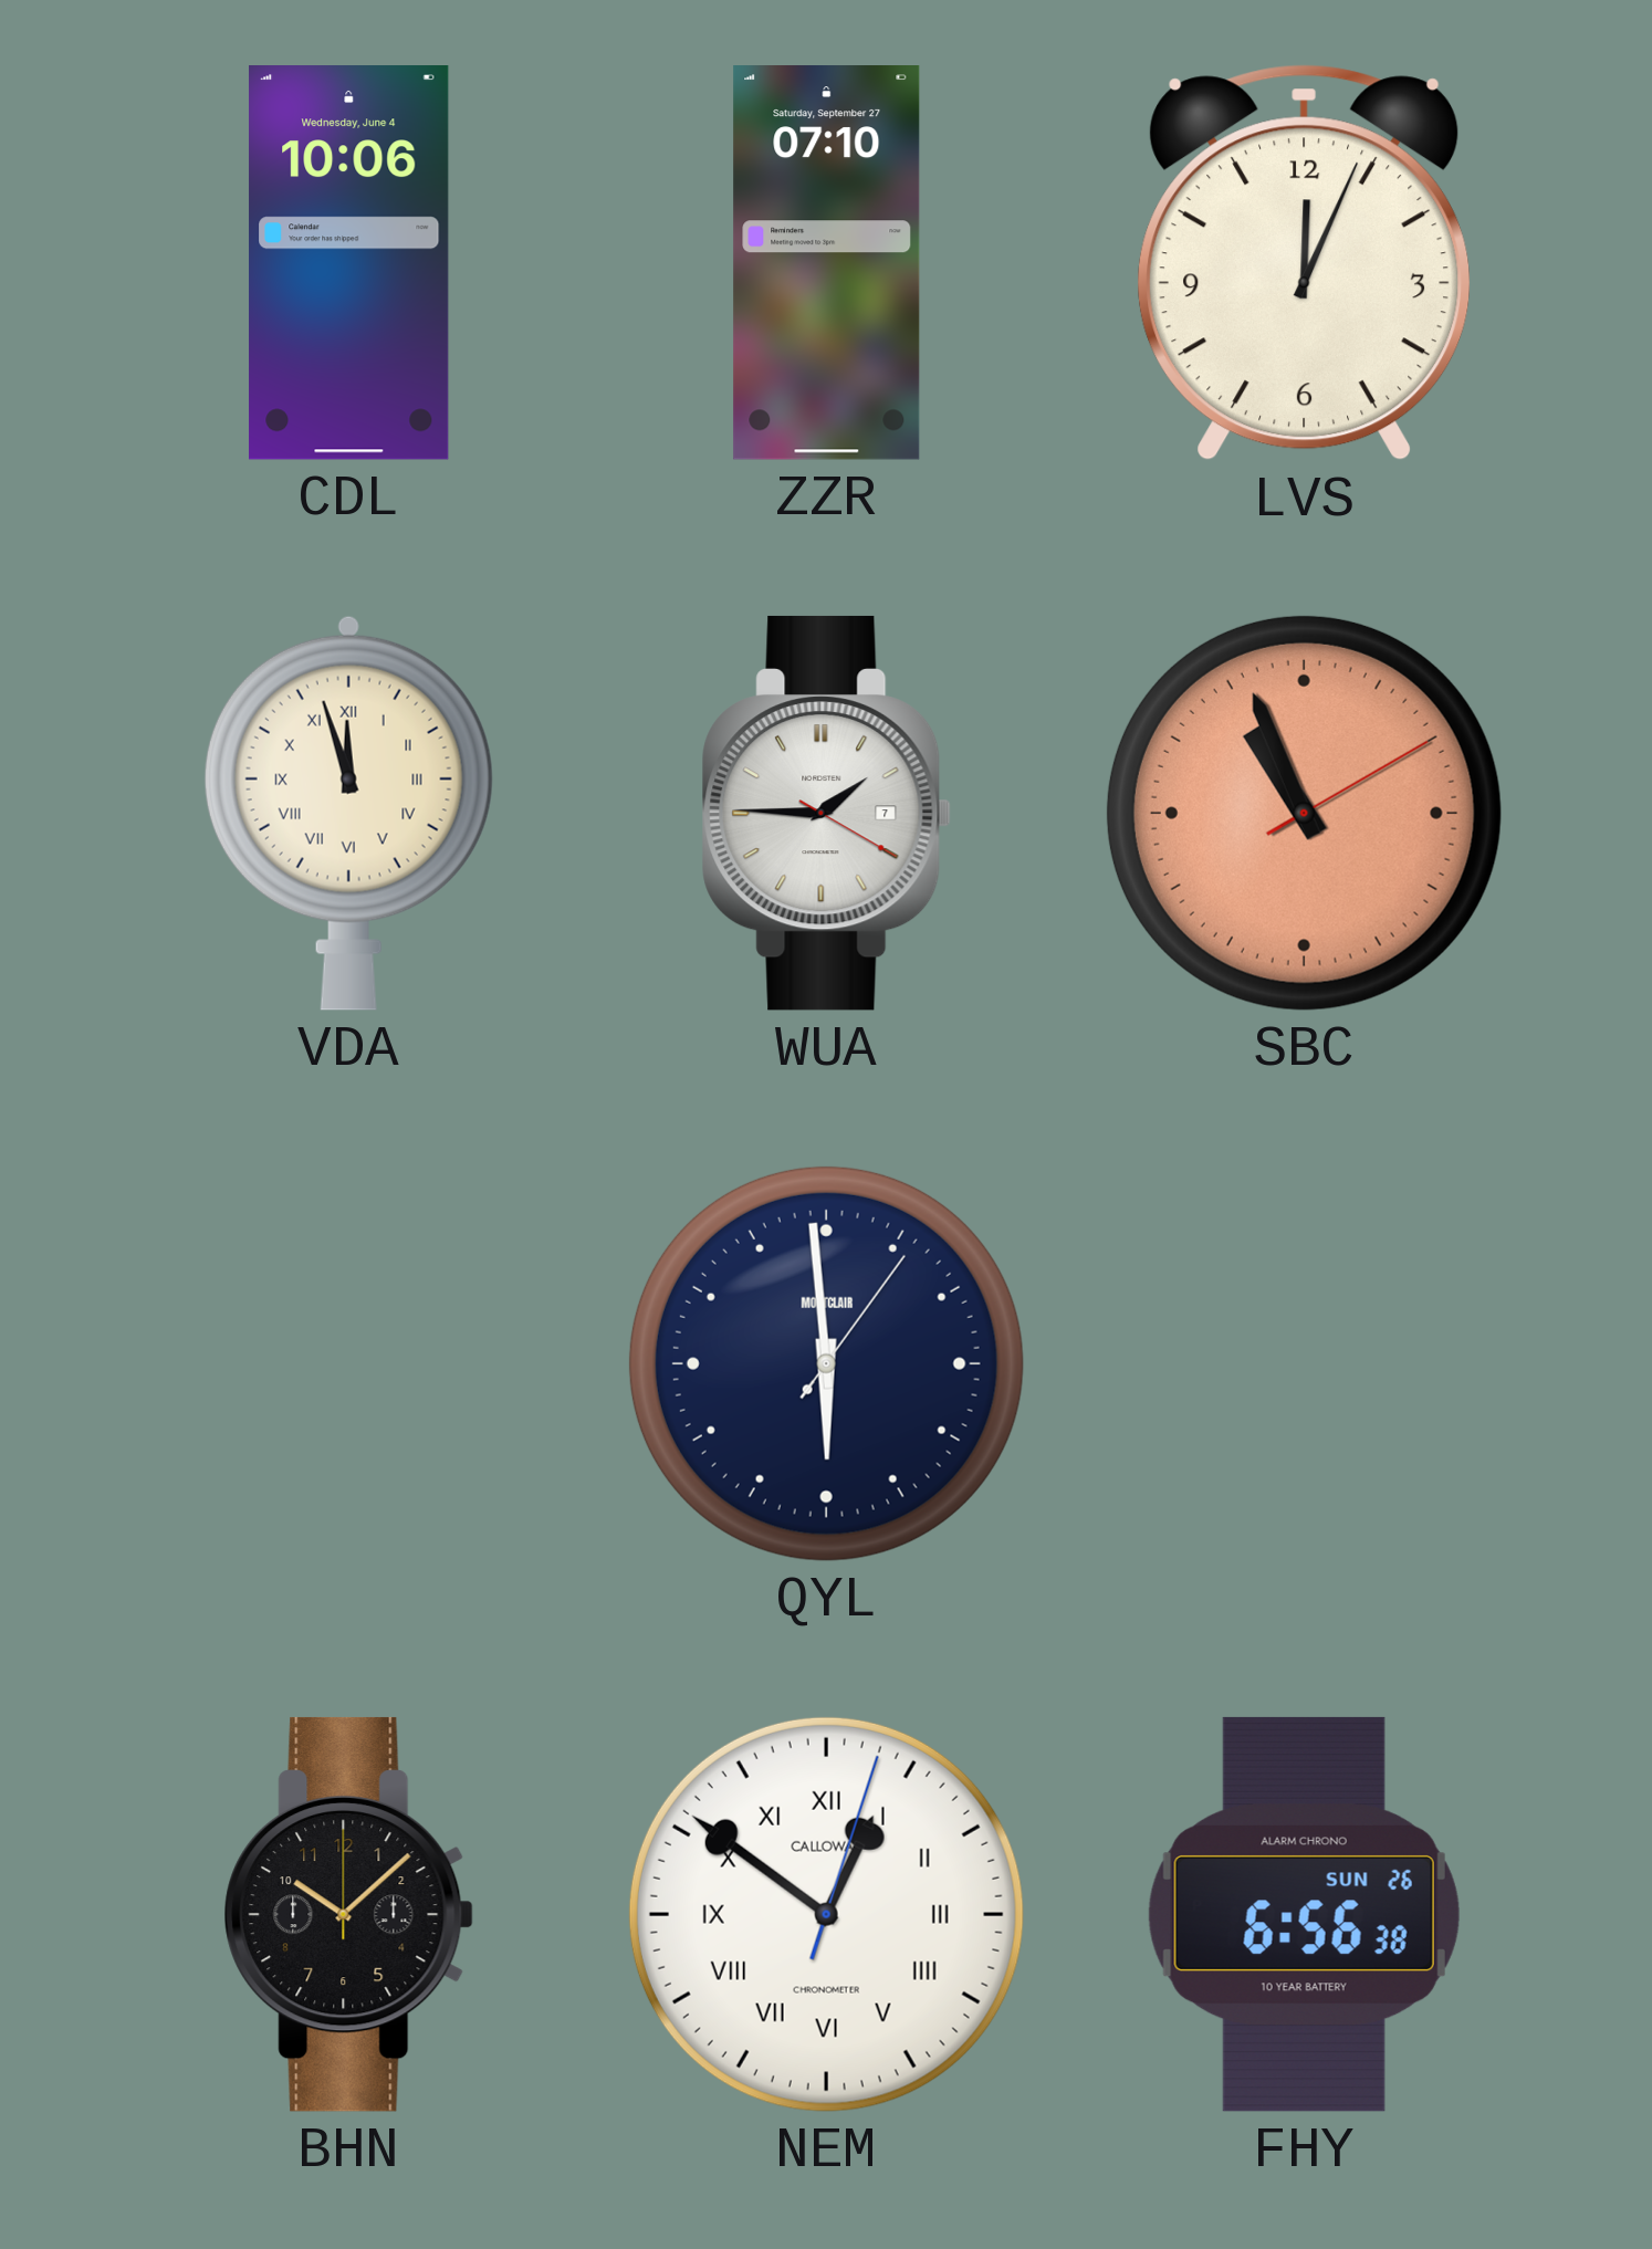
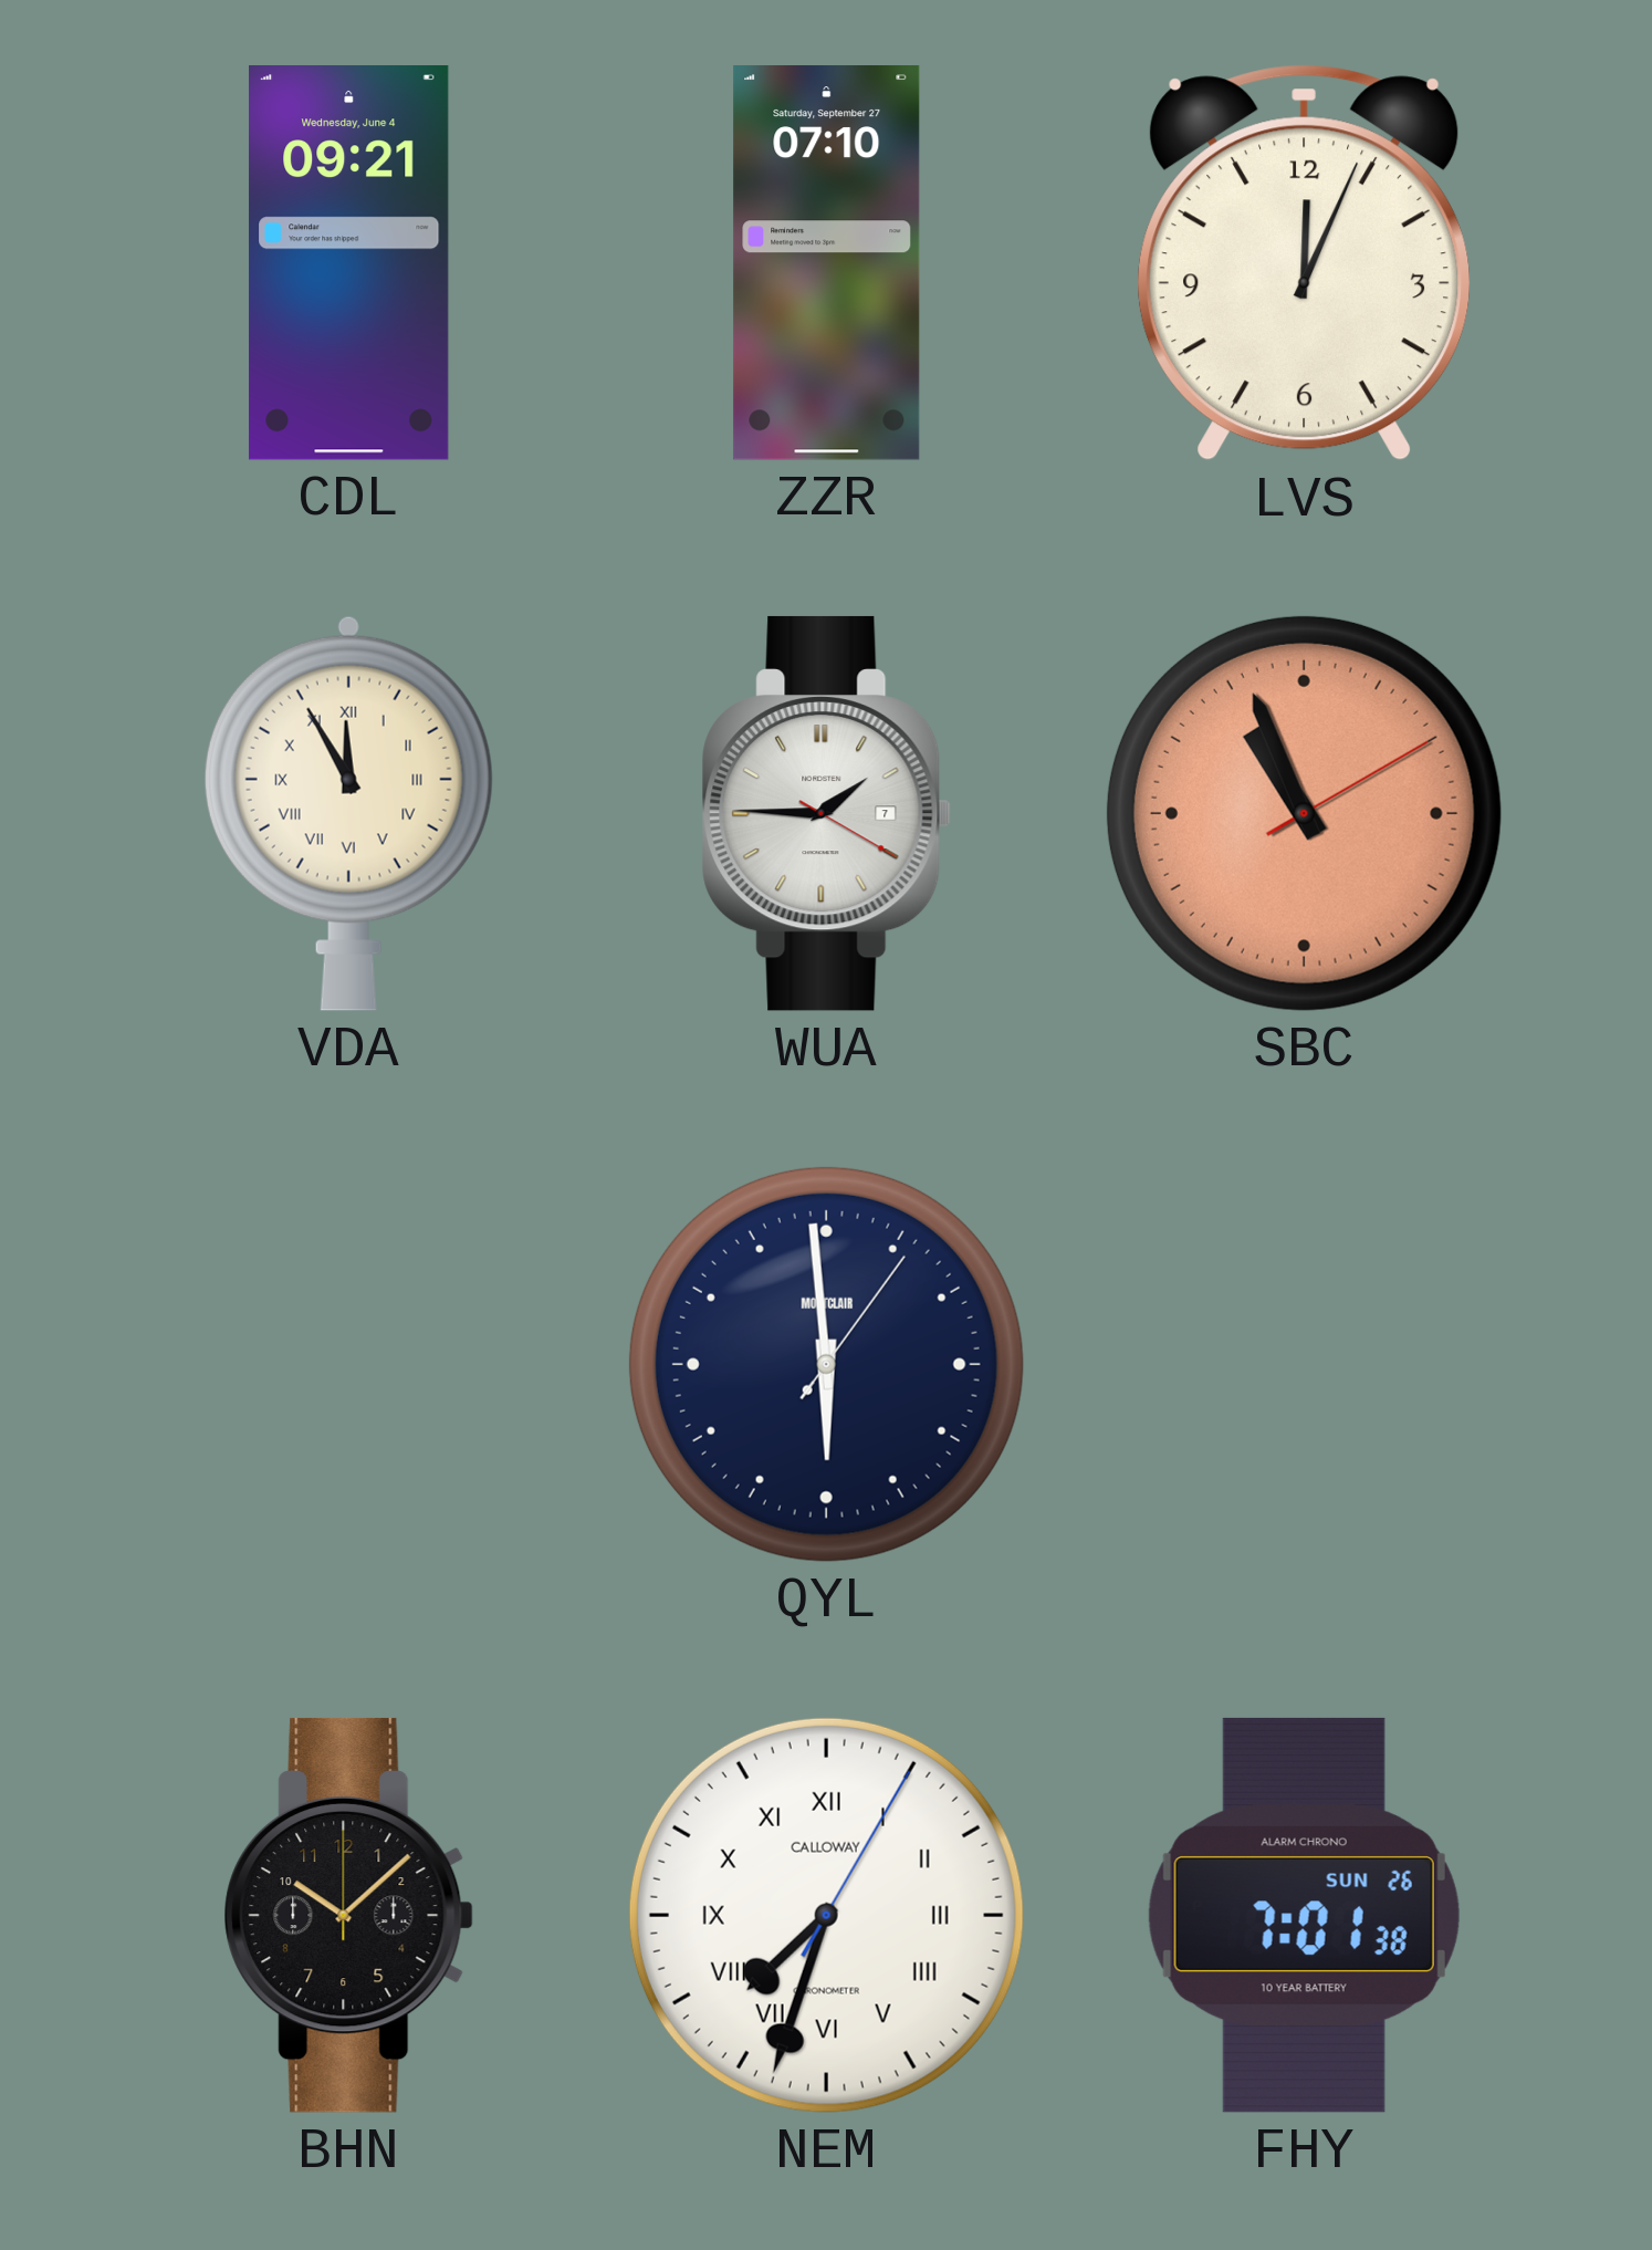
CDL: 10:06 -> 09:21
VDA: 11:57 -> 11:55
NEM: 12:51 -> 7:33
FHY: 6:56 -> 7:01
